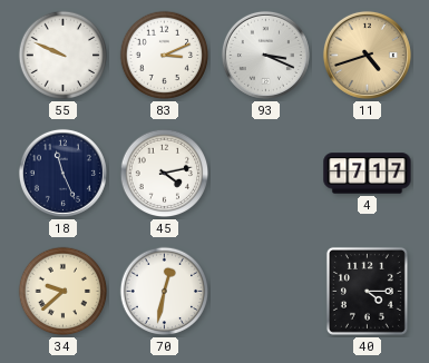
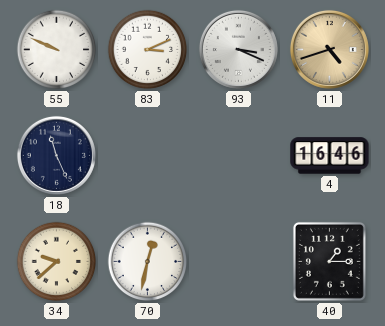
45: 4:13 -> none
4: 17:17 -> 16:46
40: 4:15 -> 1:15
